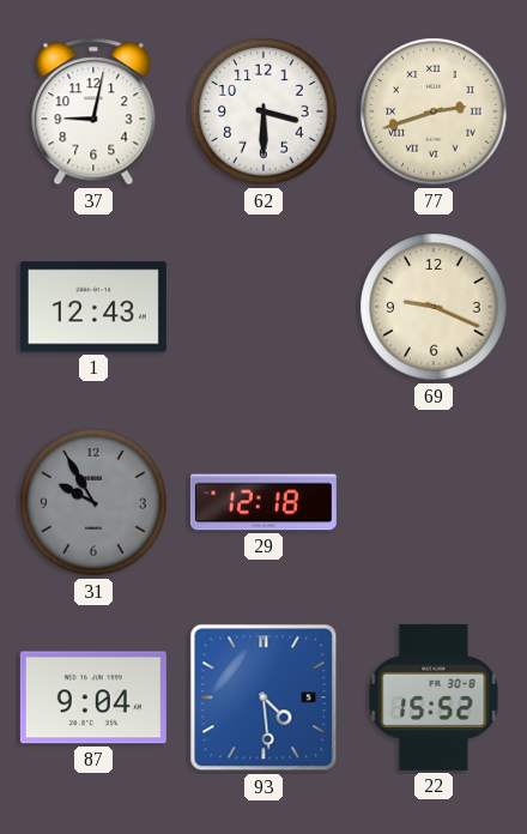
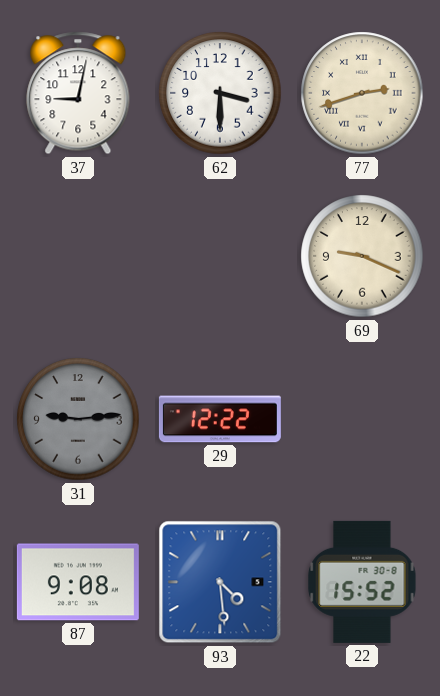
1: 12:43 -> none
31: 9:55 -> 9:14
29: 12:18 -> 12:22
87: 9:04 -> 9:08
